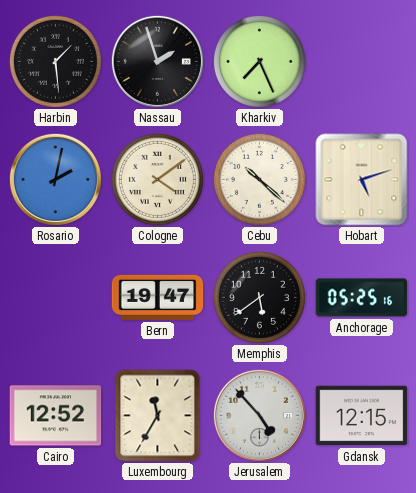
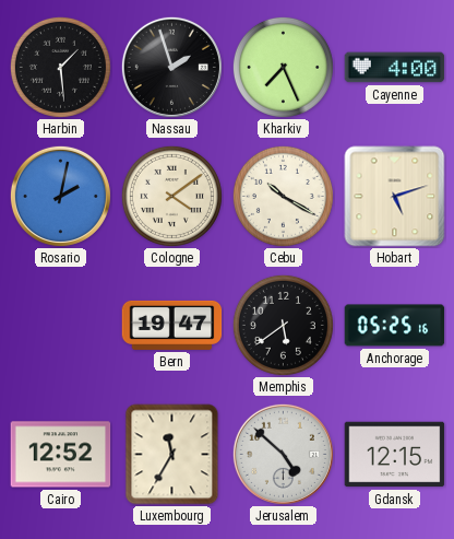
Cayenne: none -> 4:00
Cebu: 10:22 -> 10:20
Jerusalem: 4:53 -> 4:52
